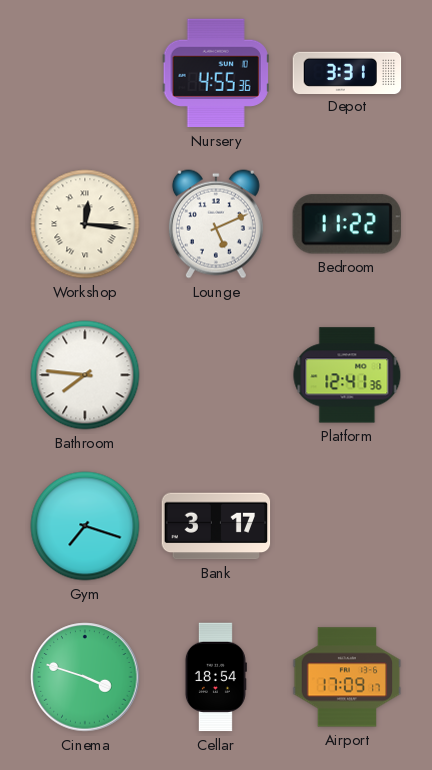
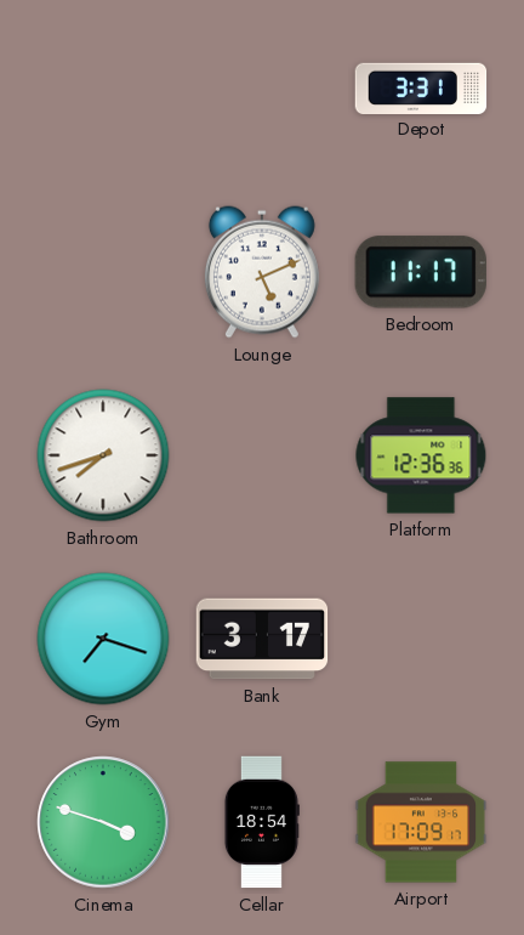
Nursery: 4:55 -> none
Workshop: 12:16 -> none
Bedroom: 11:22 -> 11:17
Bathroom: 7:46 -> 7:42
Platform: 12:41 -> 12:36
